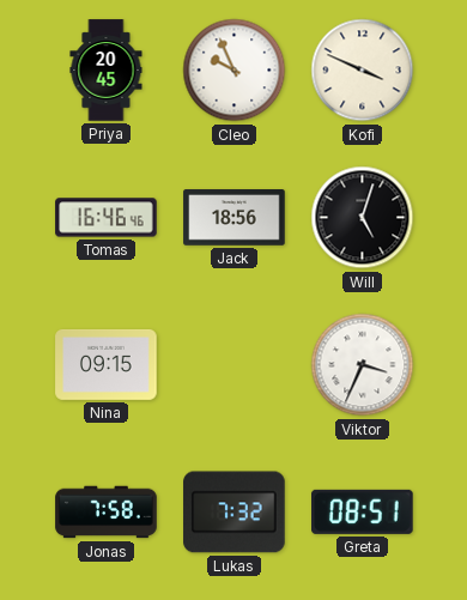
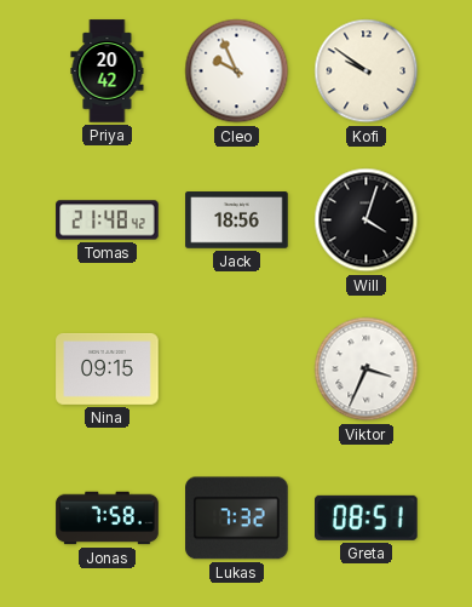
Priya: 20:45 -> 20:42
Kofi: 3:49 -> 9:51
Tomas: 16:46 -> 21:48
Will: 5:03 -> 4:03
